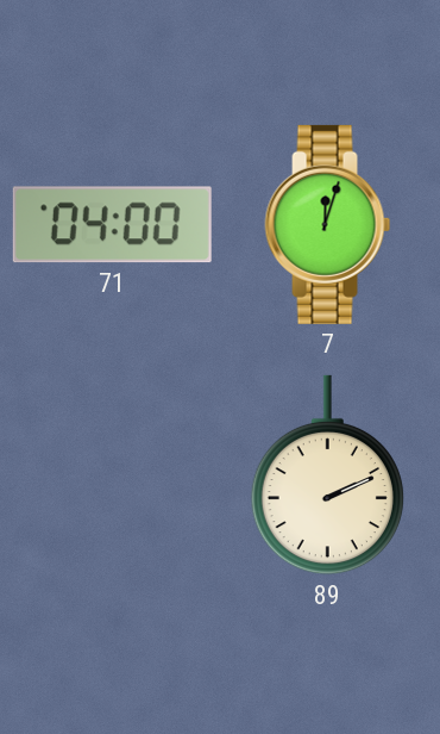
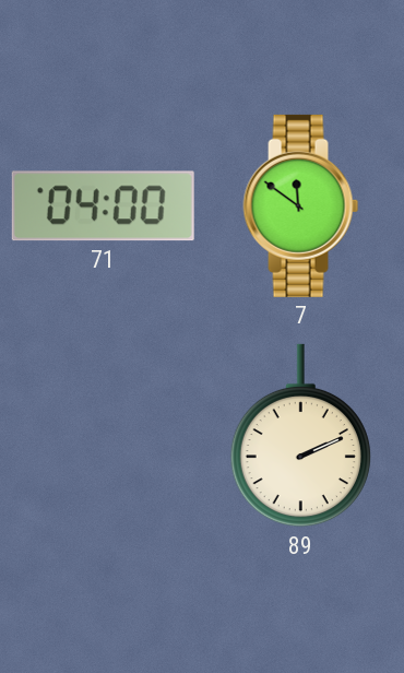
7: 12:03 -> 11:51
